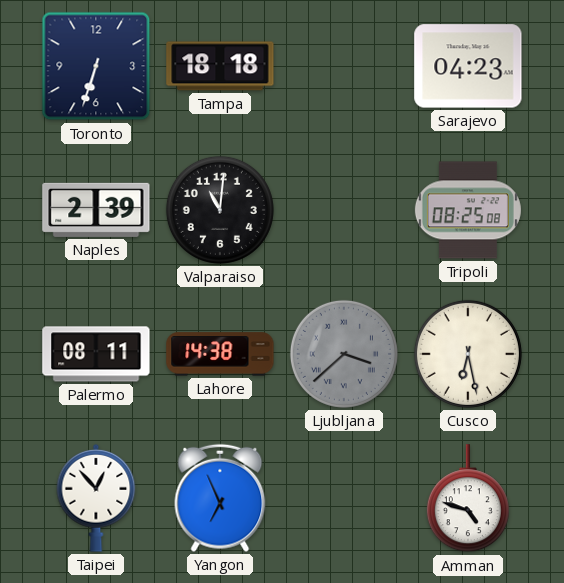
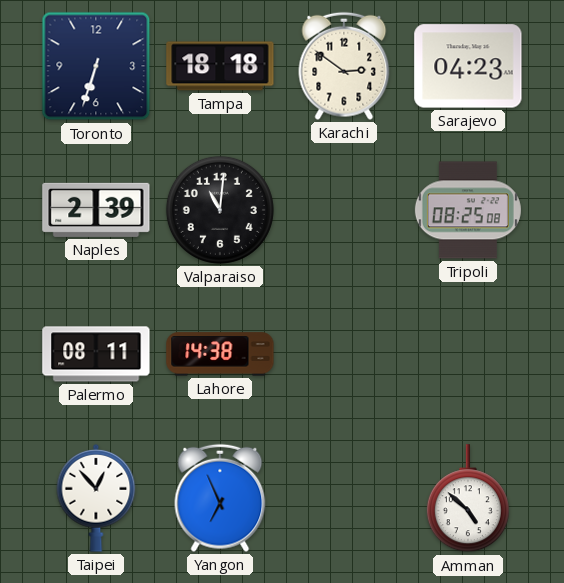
Karachi: none -> 2:51
Ljubljana: 3:38 -> none
Cusco: 6:28 -> none
Amman: 4:48 -> 4:52
